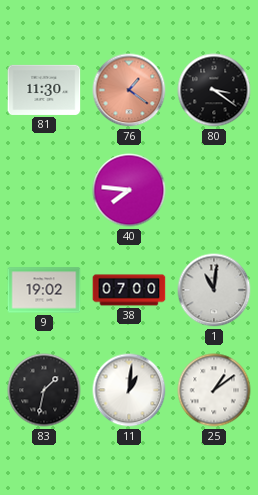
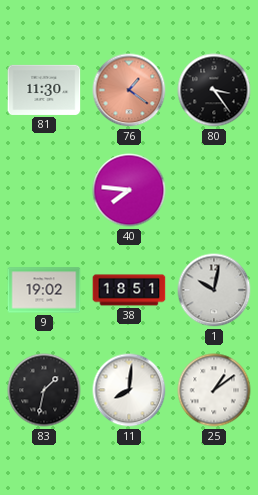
80: 3:21 -> 3:24
38: 07:00 -> 18:51
1: 11:01 -> 10:02
11: 1:01 -> 8:01
